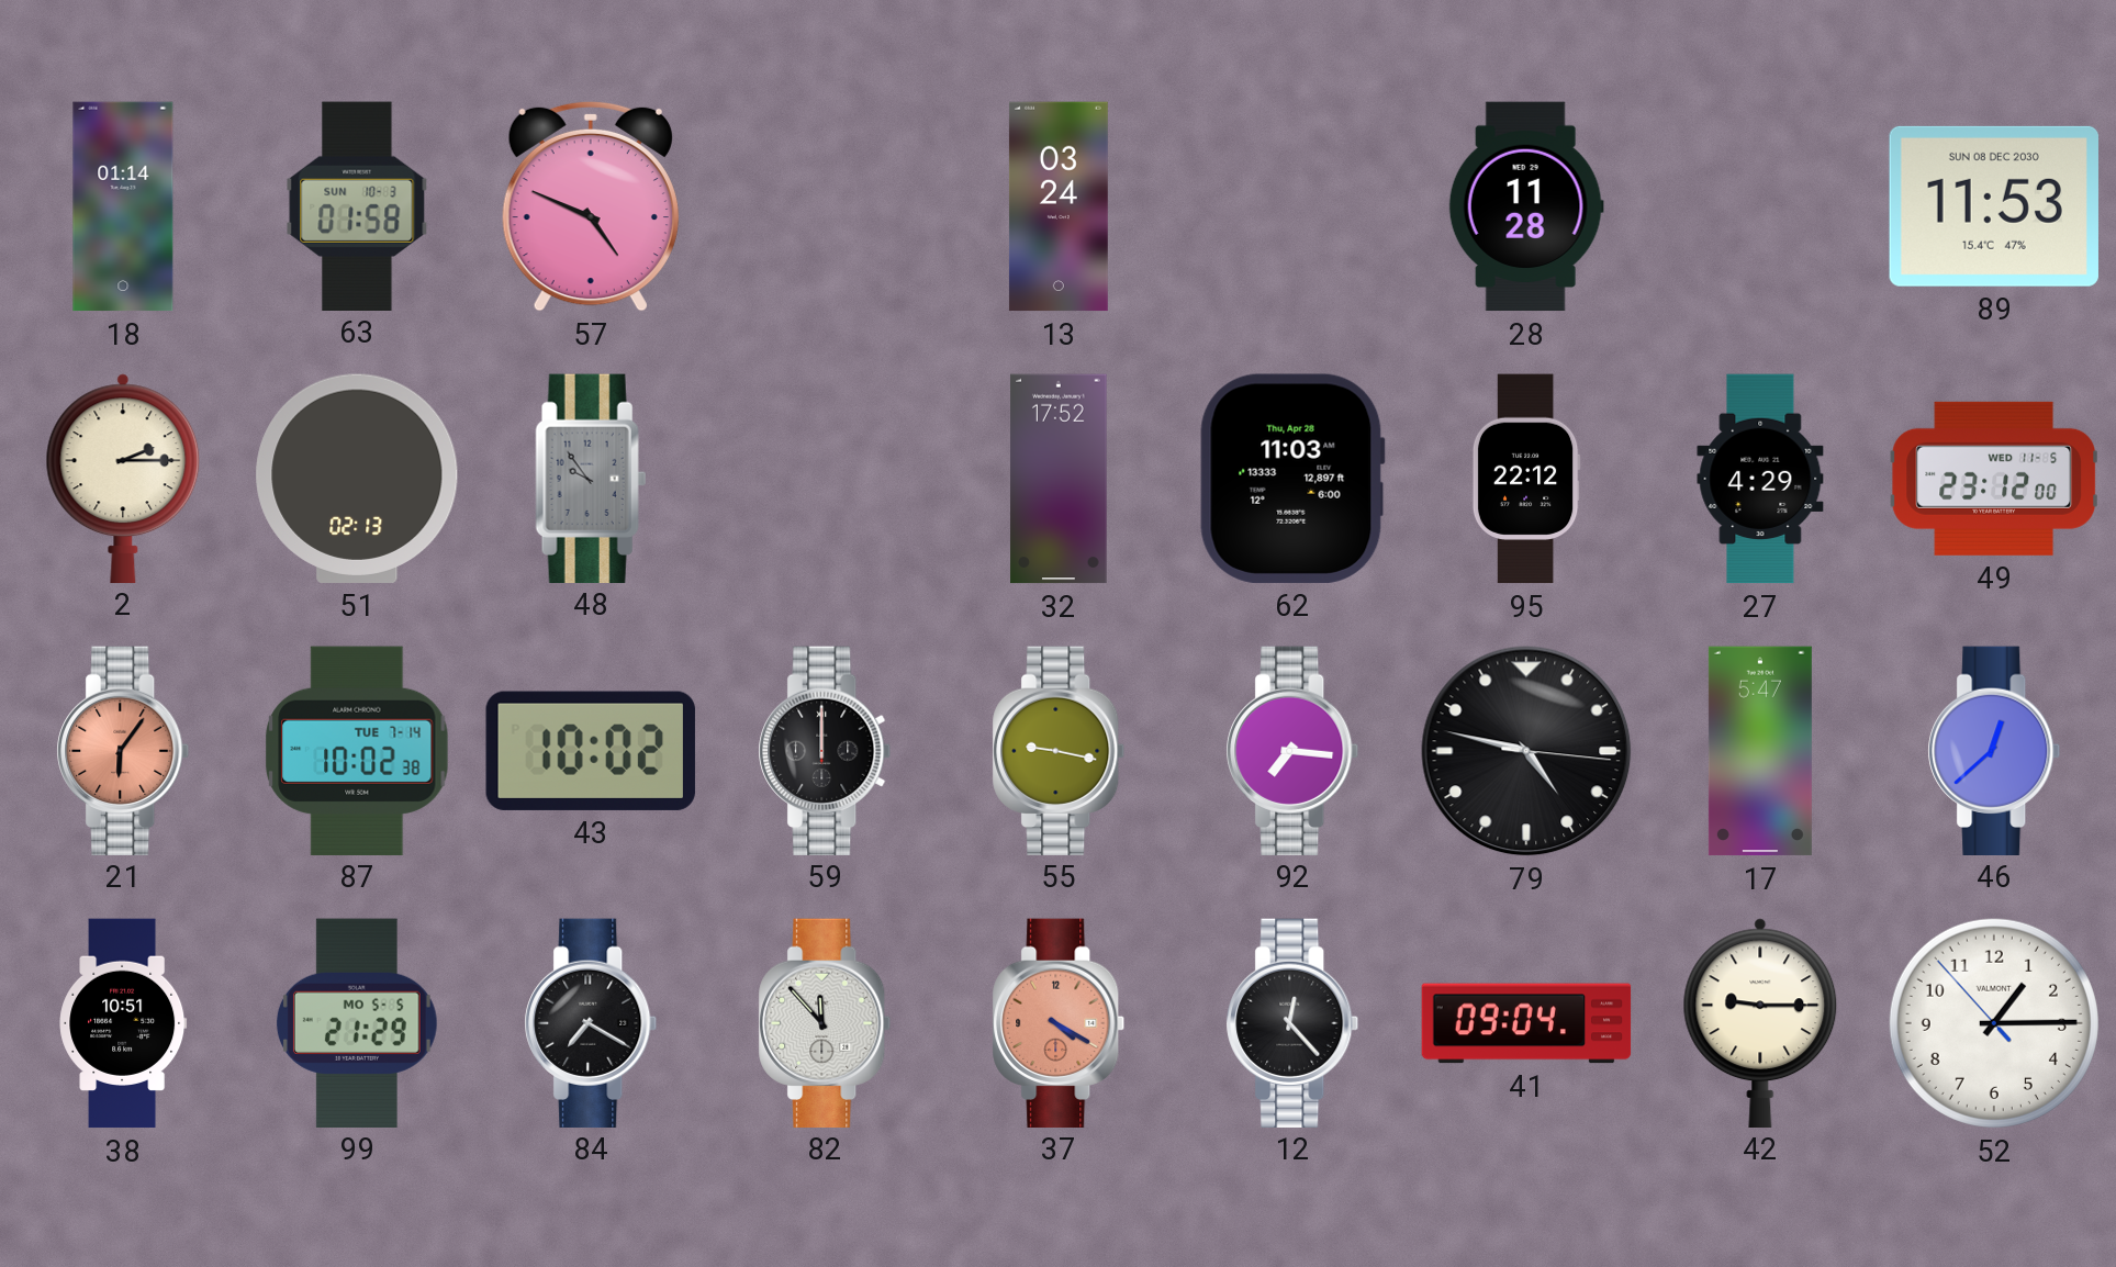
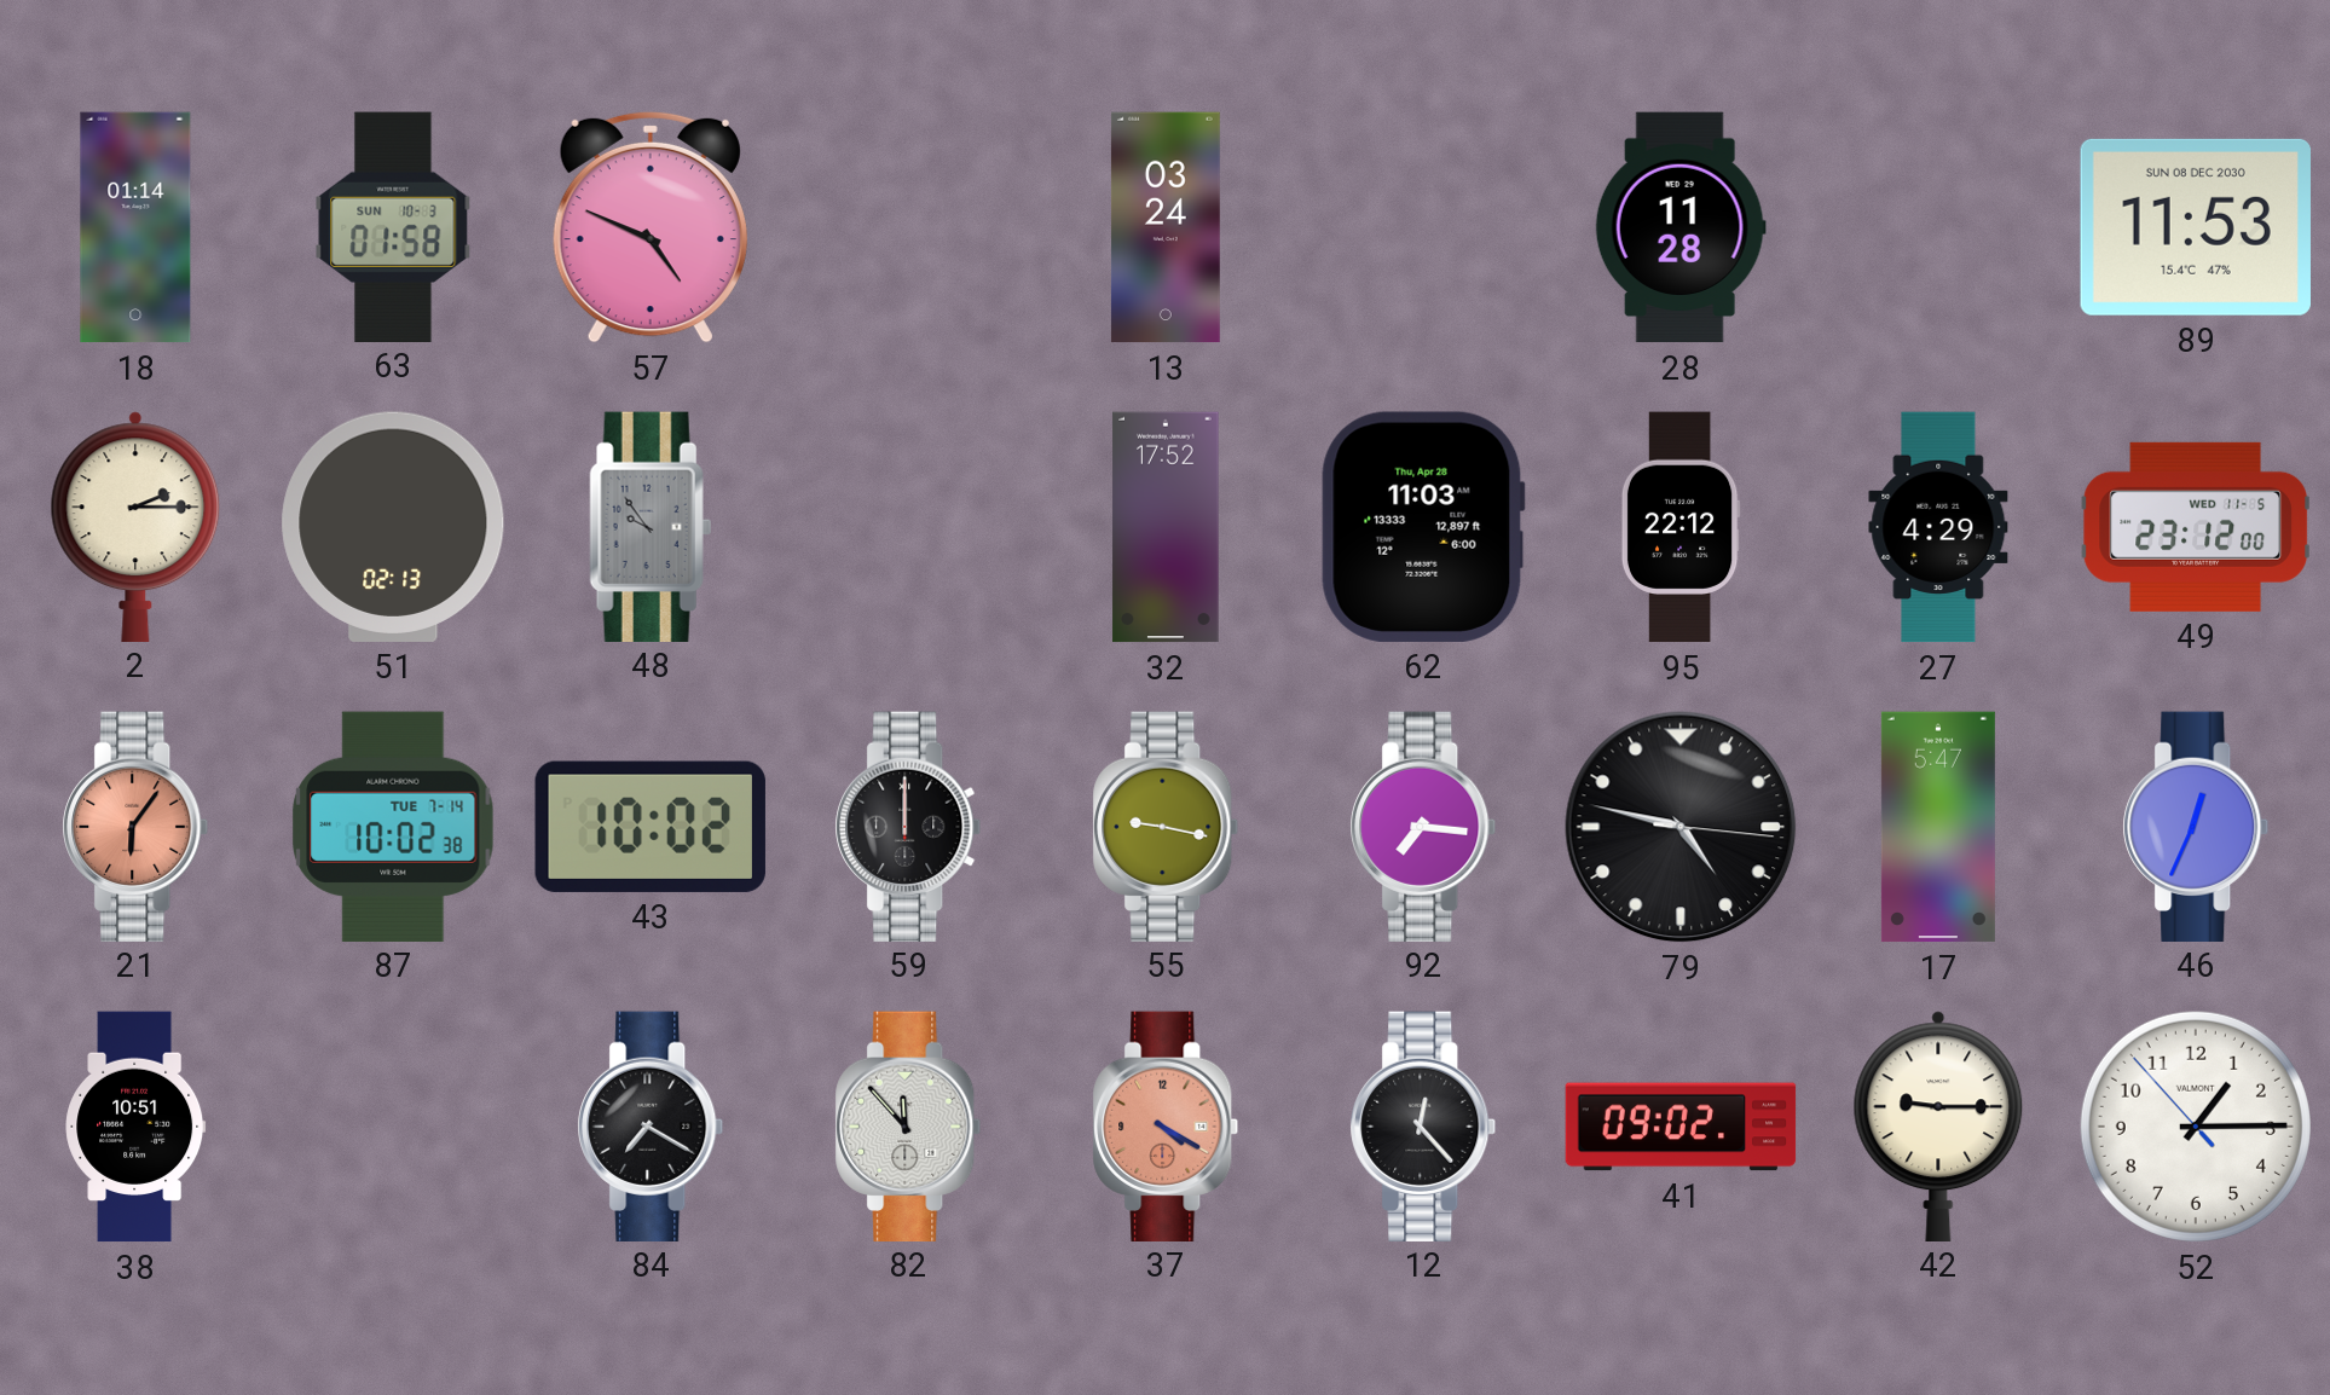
46: 12:38 -> 12:34
99: 21:29 -> none
41: 09:04 -> 09:02
